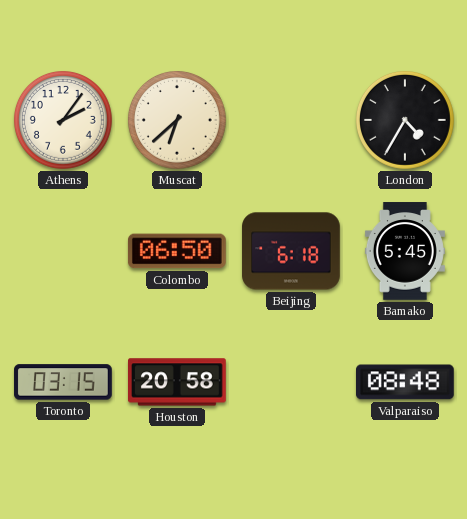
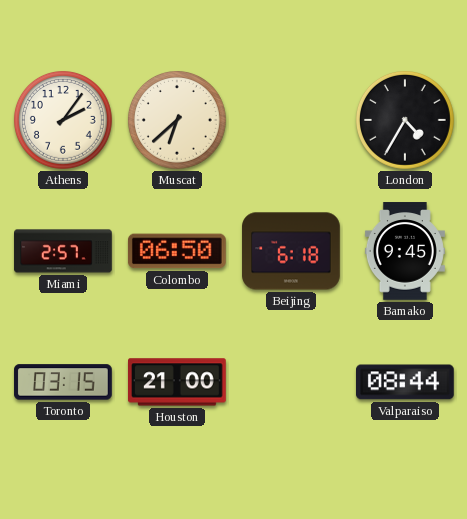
Miami: none -> 2:57
Bamako: 5:45 -> 9:45
Houston: 20:58 -> 21:00
Valparaiso: 08:48 -> 08:44
